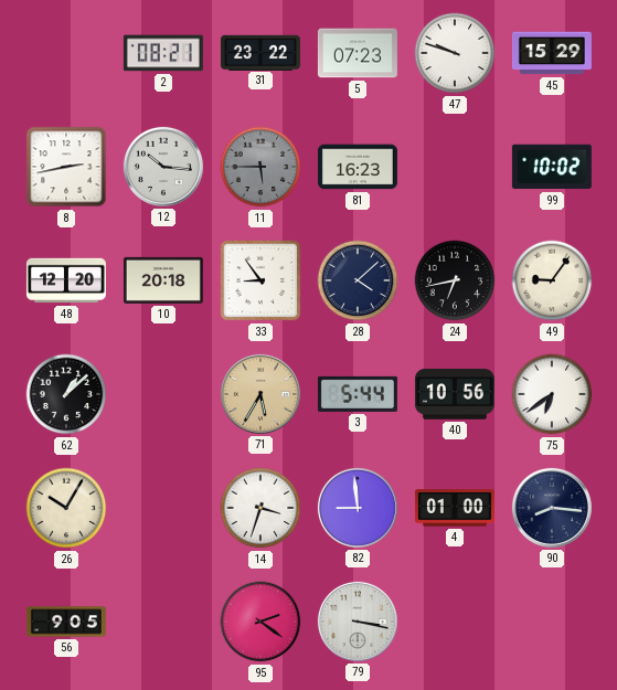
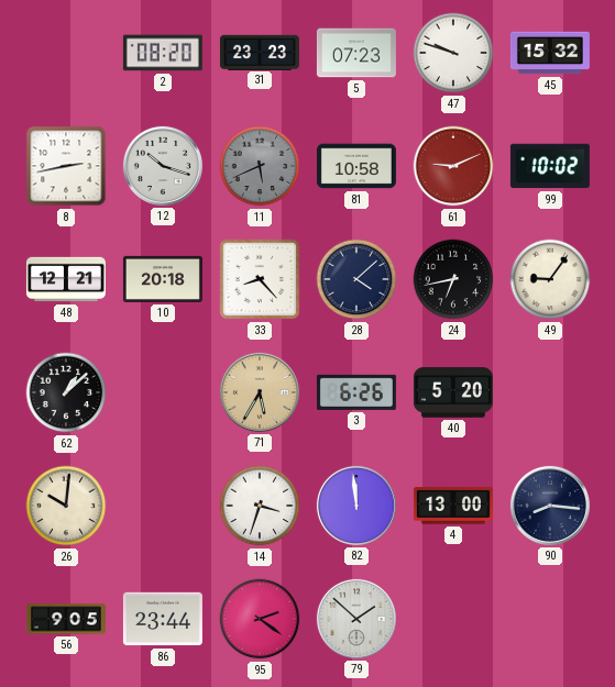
2: 08:21 -> 08:20
31: 23:22 -> 23:23
45: 15:29 -> 15:32
12: 10:16 -> 10:18
11: 5:45 -> 5:41
81: 16:23 -> 10:58
61: none -> 9:11
48: 12:20 -> 12:21
33: 8:54 -> 8:23
3: 5:44 -> 6:26
40: 10:56 -> 5:20
75: 6:39 -> none
26: 10:05 -> 10:01
82: 8:59 -> 11:59
4: 01:00 -> 13:00
86: none -> 23:44
79: 3:17 -> 1:52
